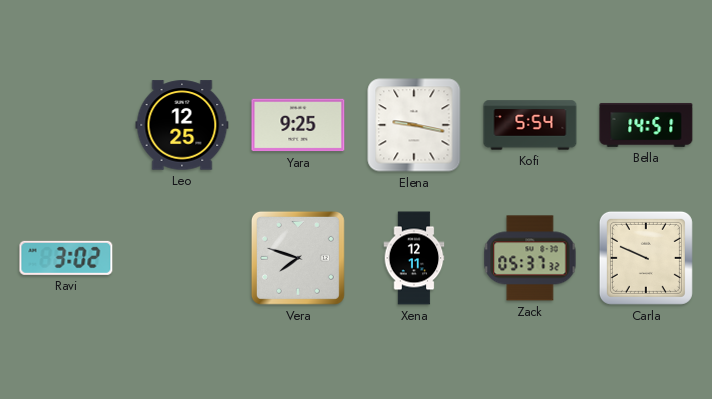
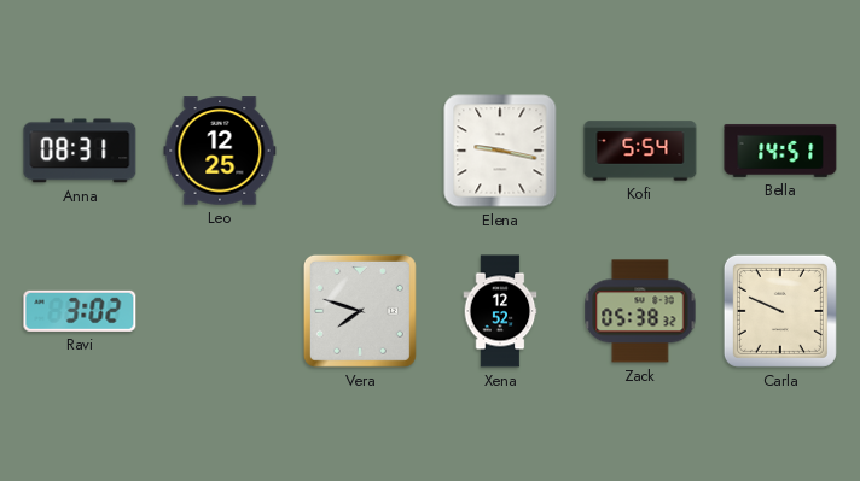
Anna: none -> 08:31
Yara: 9:25 -> none
Xena: 12:11 -> 12:52
Zack: 05:37 -> 05:38
